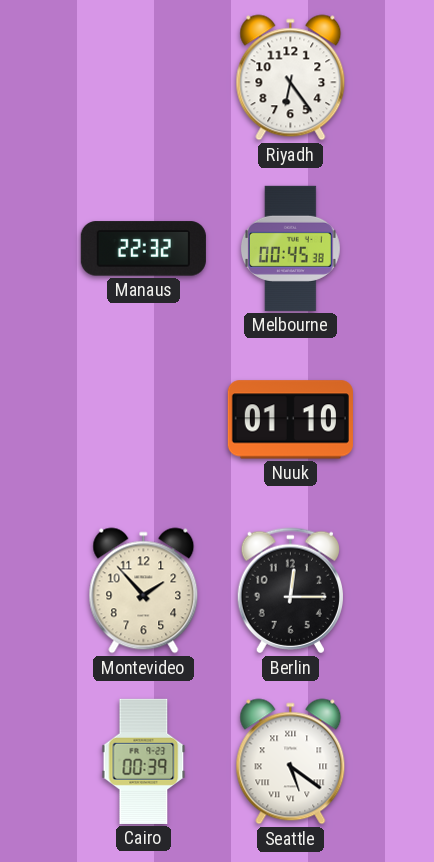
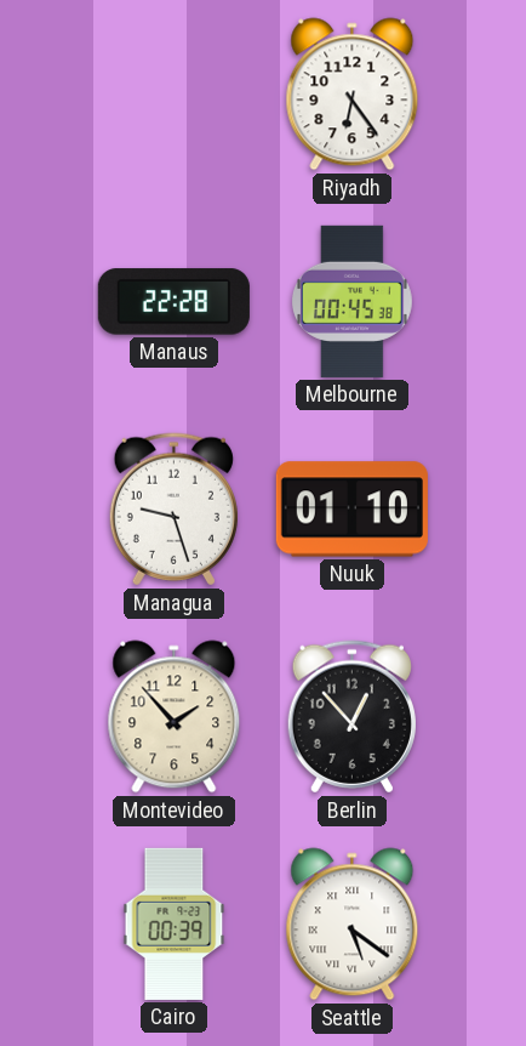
Manaus: 22:32 -> 22:28
Managua: none -> 9:27
Berlin: 12:15 -> 12:53
